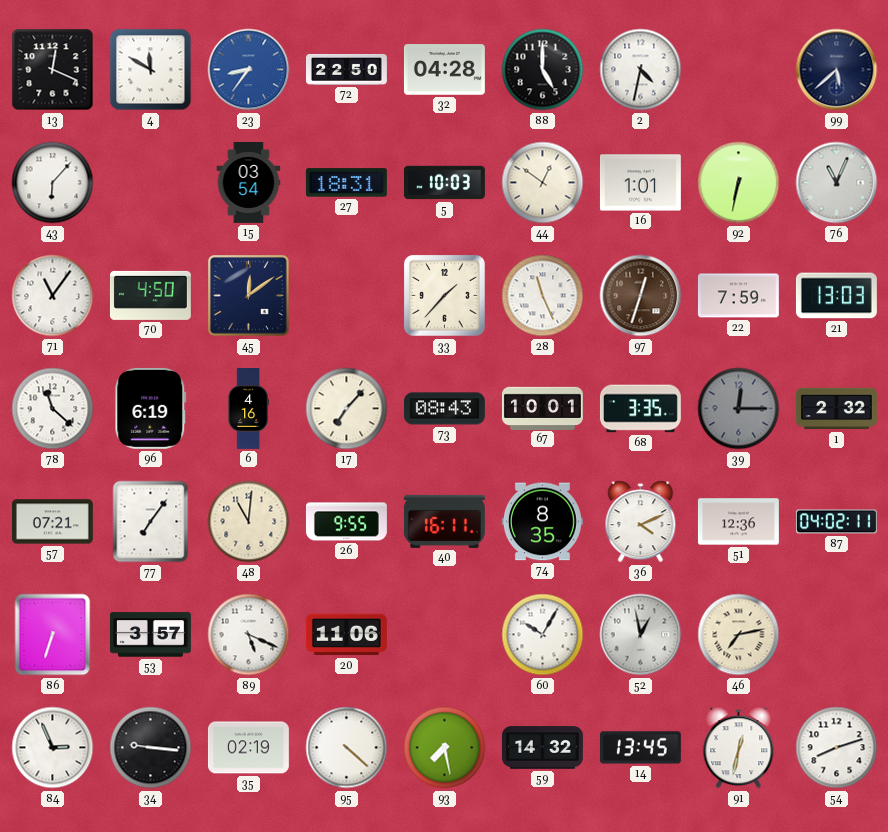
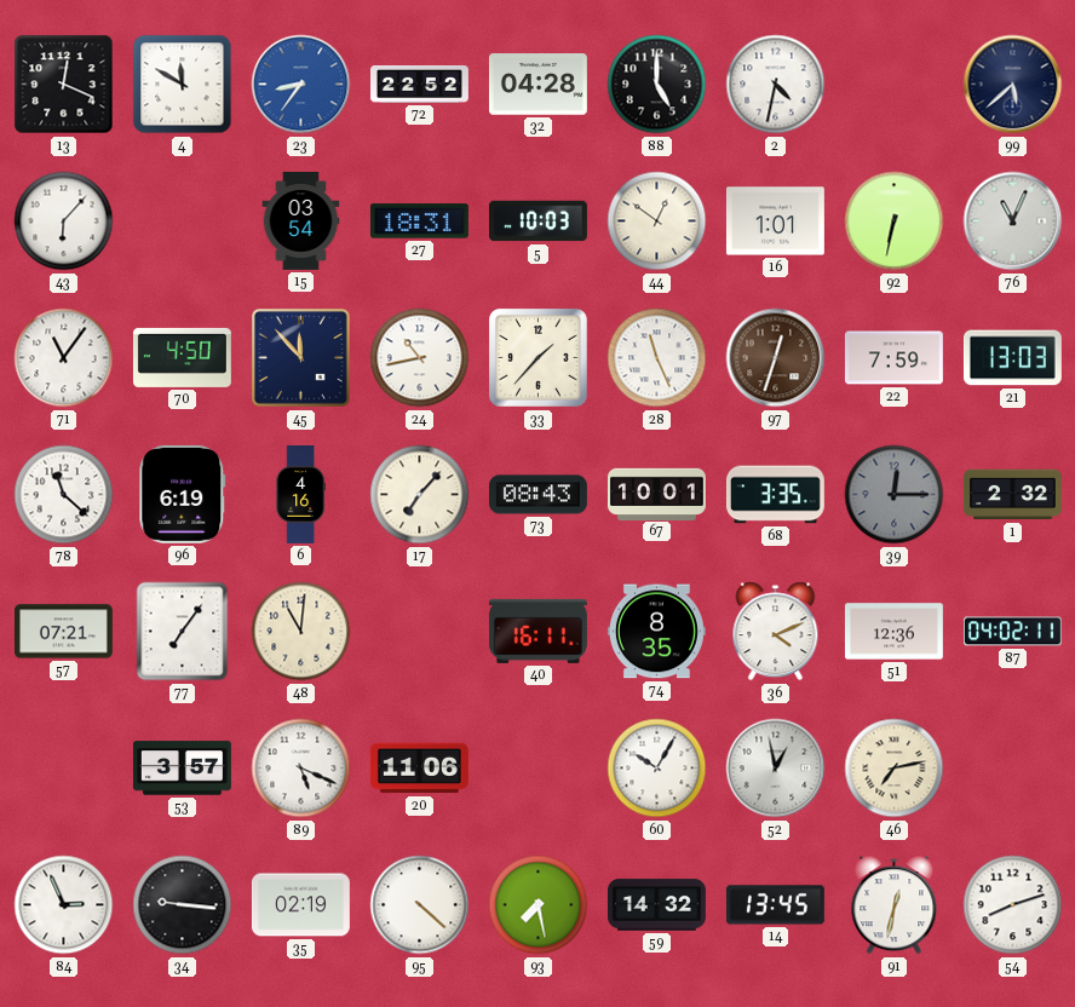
72: 22:50 -> 22:52
45: 12:09 -> 11:53
24: none -> 10:43
26: 9:55 -> none
86: 6:33 -> none
